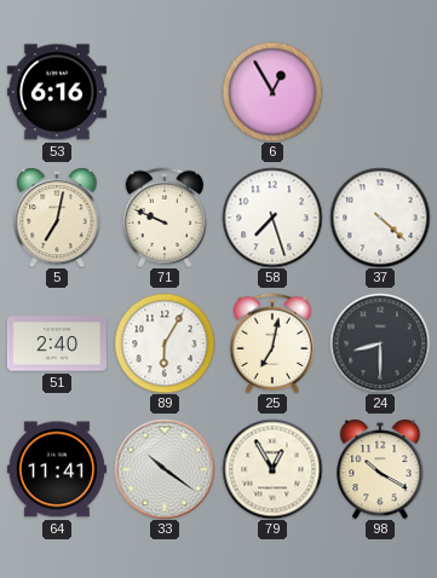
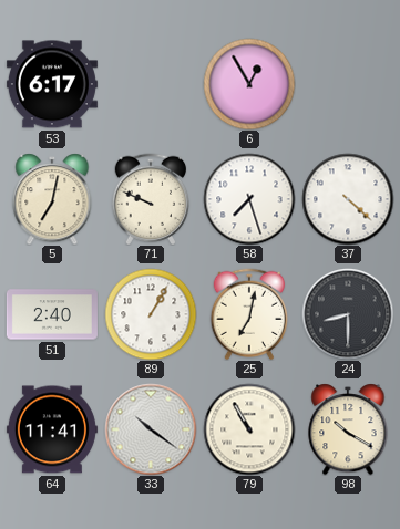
53: 6:16 -> 6:17
89: 6:05 -> 1:05
79: 12:55 -> 10:55
